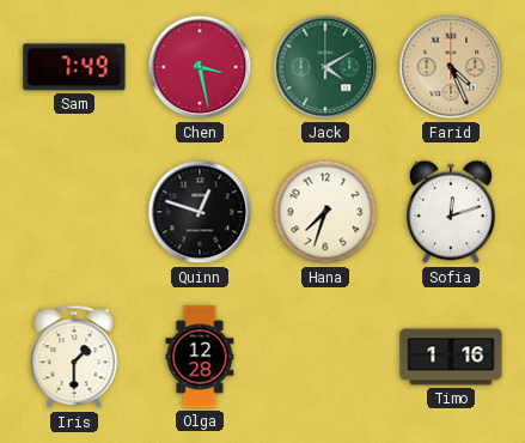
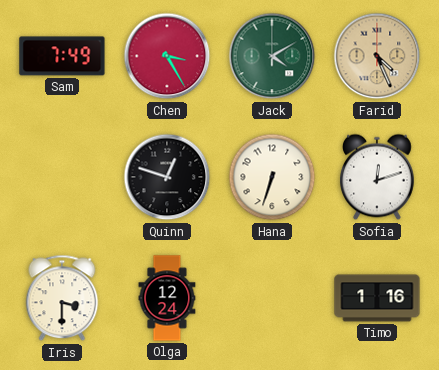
Chen: 3:28 -> 3:25
Hana: 7:33 -> 6:33
Iris: 1:30 -> 3:30
Olga: 12:28 -> 12:24
